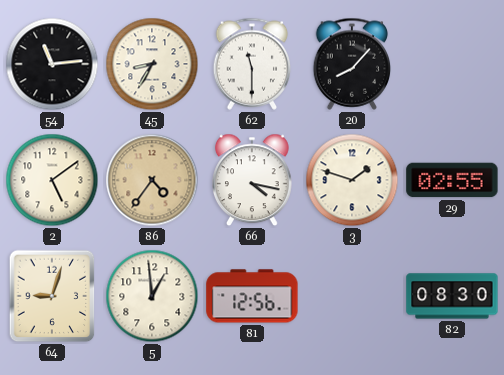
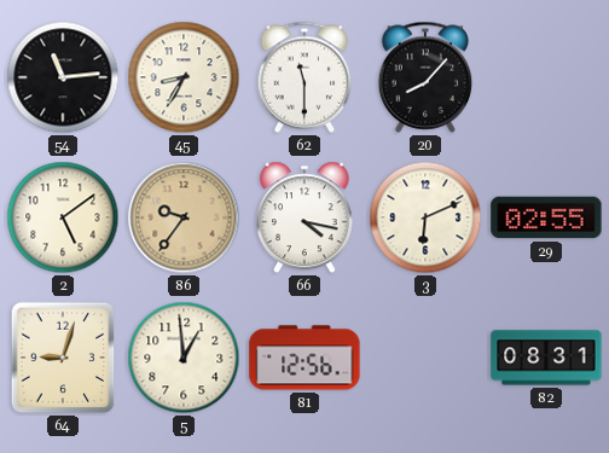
86: 4:36 -> 9:36
3: 1:48 -> 6:11
82: 08:30 -> 08:31
